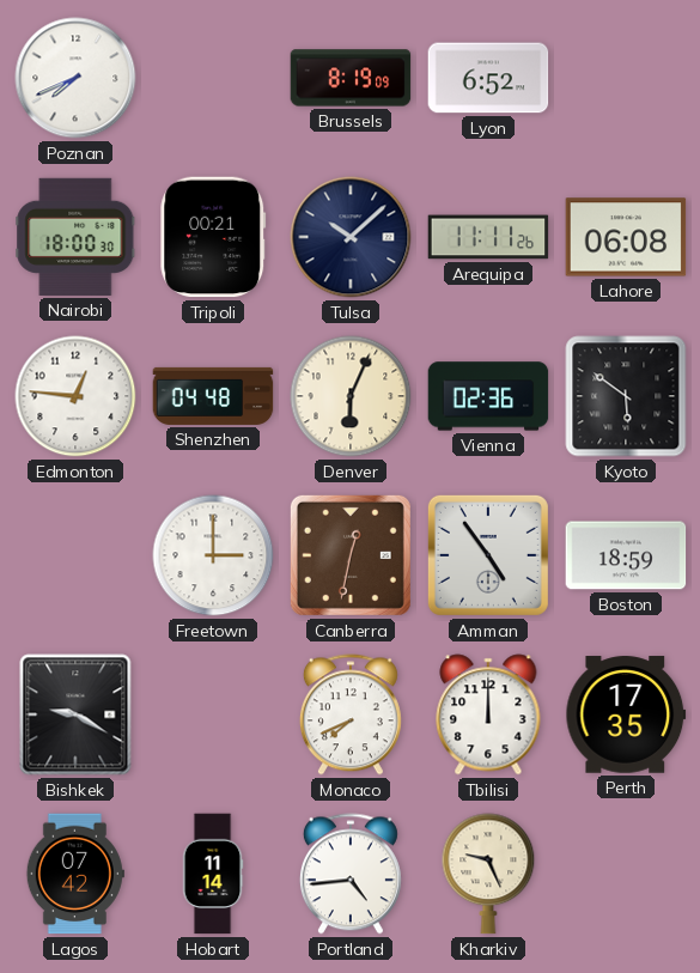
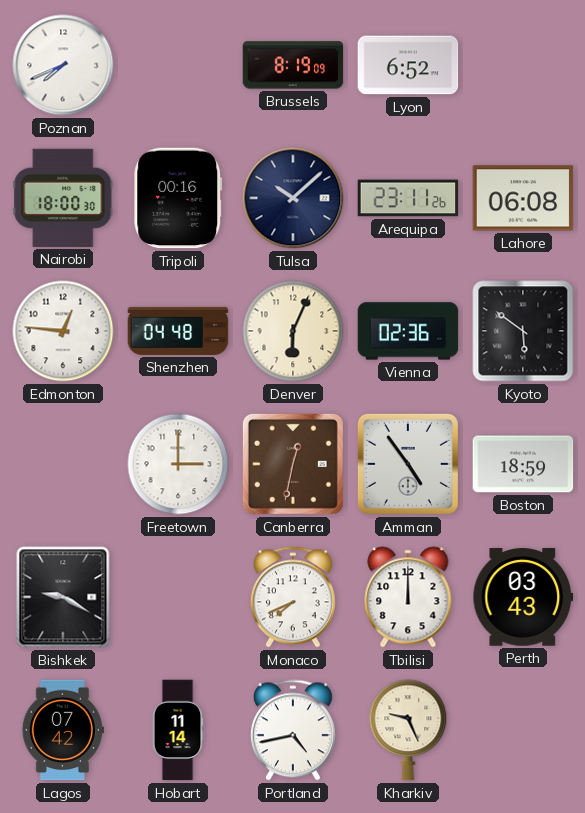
Tripoli: 00:21 -> 00:16
Arequipa: 11:11 -> 23:11
Perth: 17:35 -> 03:43
Portland: 4:44 -> 4:43
